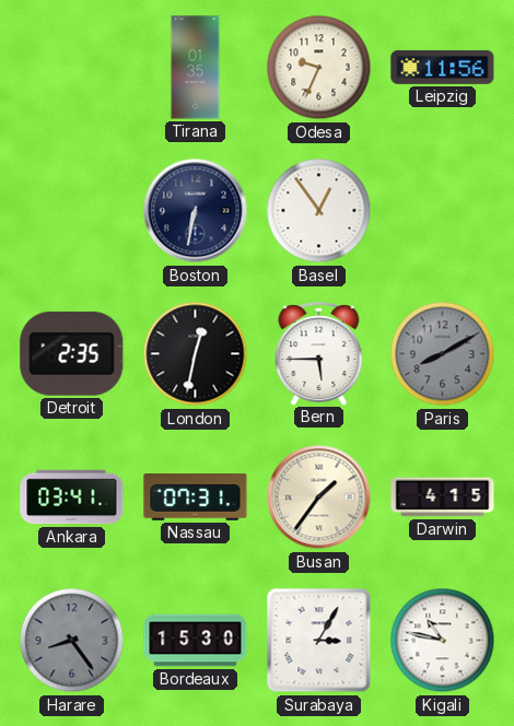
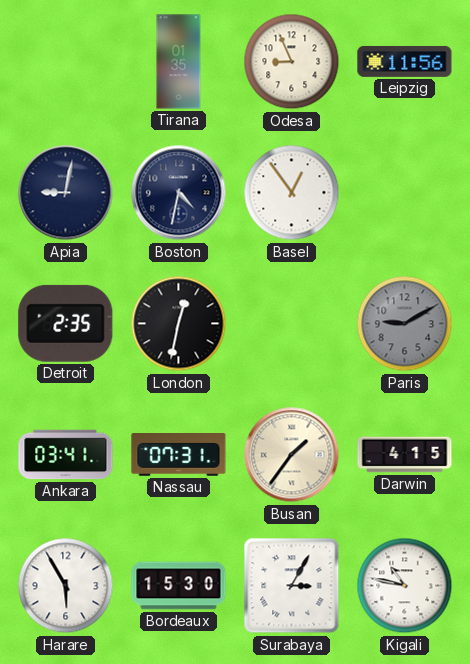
Odesa: 9:34 -> 8:56
Apia: none -> 9:02
Boston: 6:32 -> 4:32
Bern: 5:45 -> none
Paris: 8:10 -> 9:10
Harare: 8:24 -> 5:55
Harare dial: grey -> white
